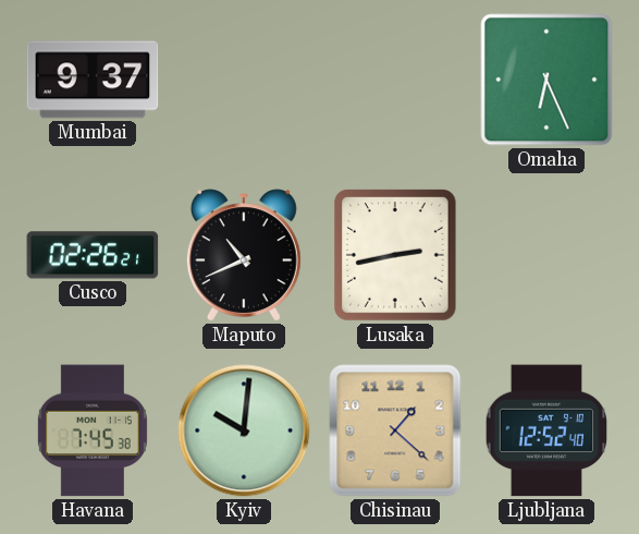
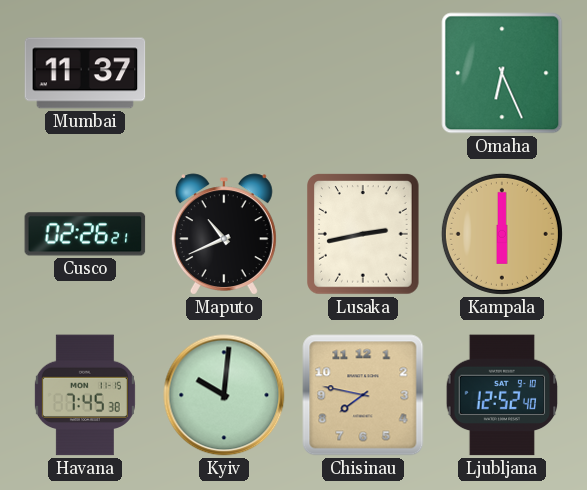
Mumbai: 9:37 -> 11:37
Kampala: none -> 6:00
Chisinau: 1:22 -> 7:47
